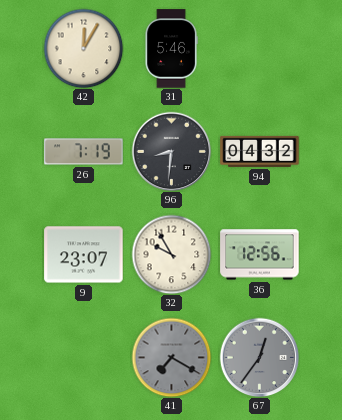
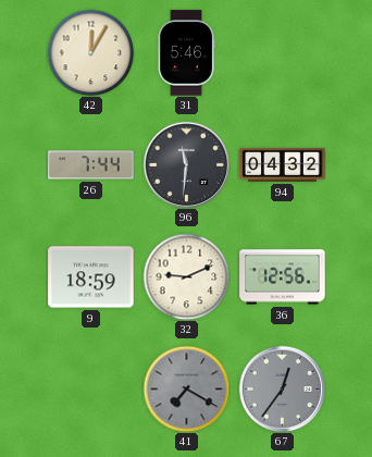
26: 7:19 -> 7:44
96: 8:31 -> 11:31
9: 23:07 -> 18:59
32: 9:55 -> 9:11
